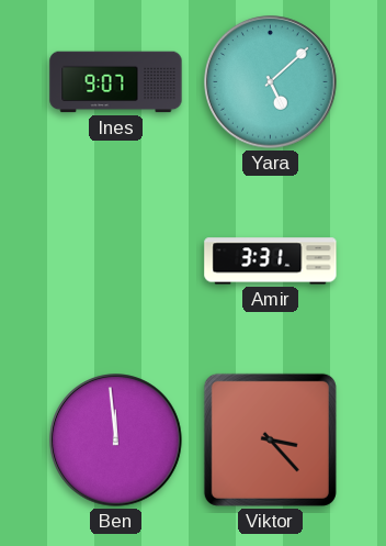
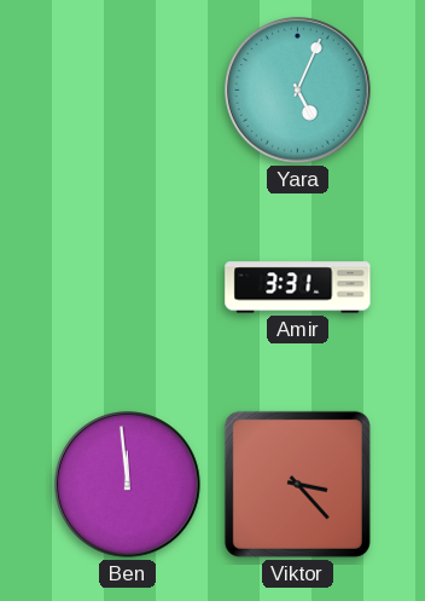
Ines: 9:07 -> none
Yara: 5:08 -> 5:04
